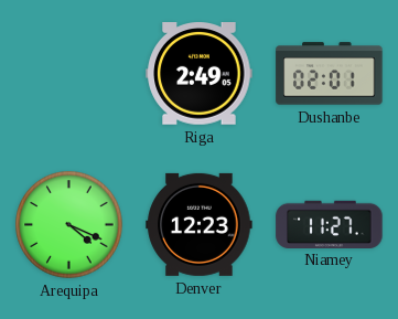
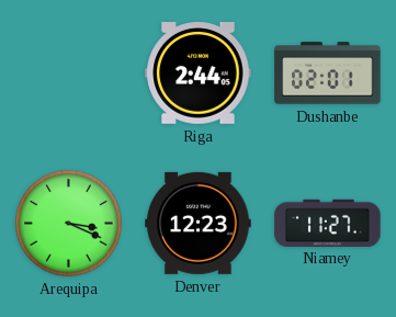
Riga: 2:49 -> 2:44
Arequipa: 4:19 -> 3:19
